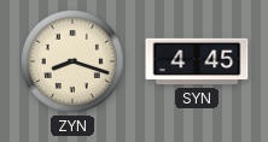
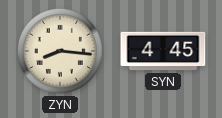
ZYN: 8:18 -> 8:16
